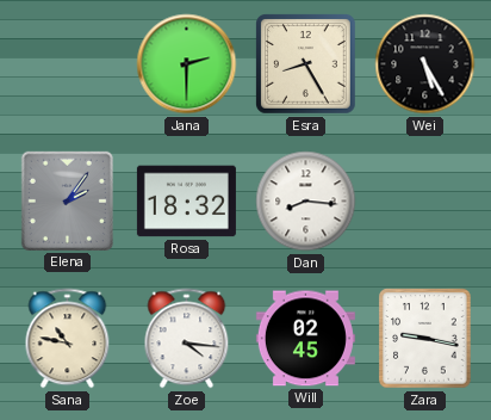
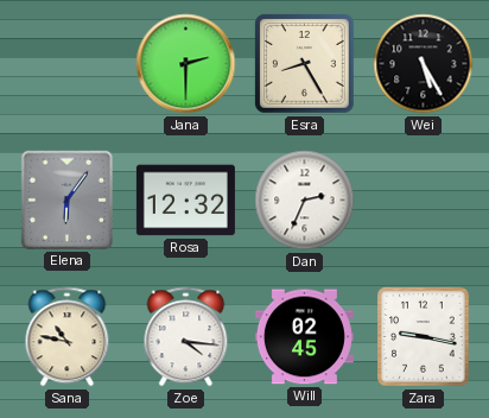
Elena: 2:06 -> 6:06
Rosa: 18:32 -> 12:32
Dan: 8:16 -> 2:34
